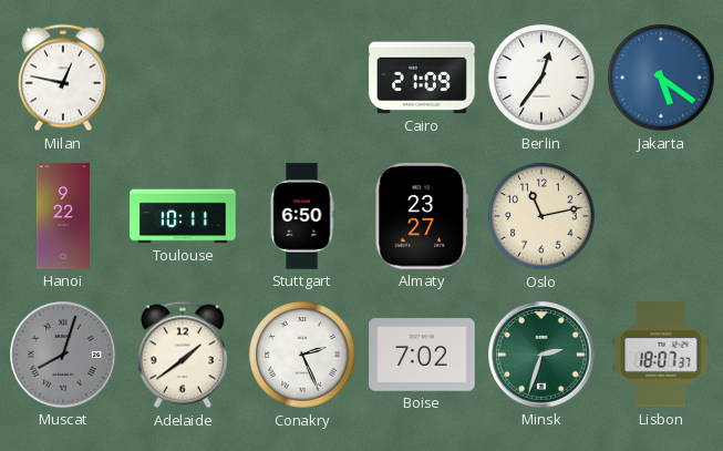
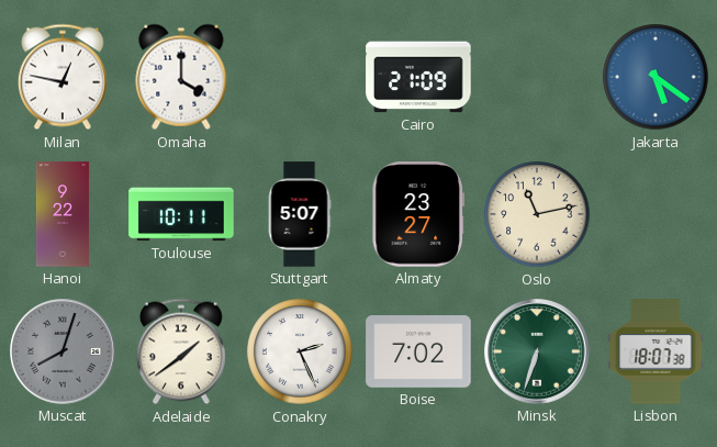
Omaha: none -> 4:00
Berlin: 12:36 -> none
Stuttgart: 6:50 -> 5:07
Minsk: 2:33 -> 6:33
Lisbon: 18:07:37 -> 18:07:38
